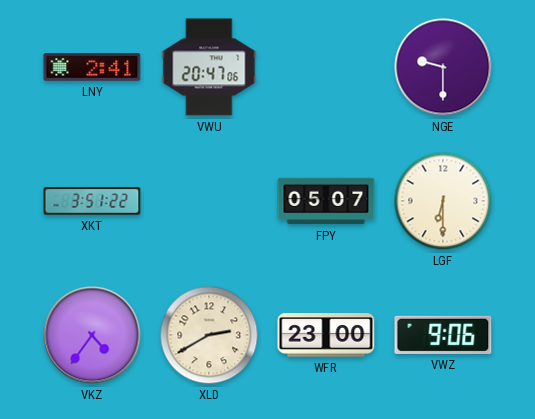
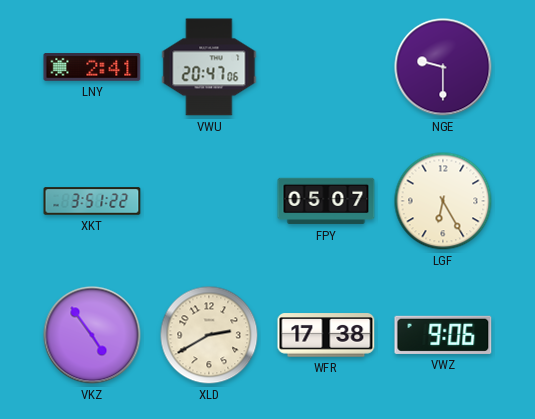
LGF: 6:30 -> 6:25
VKZ: 4:36 -> 4:54
WFR: 23:00 -> 17:38
